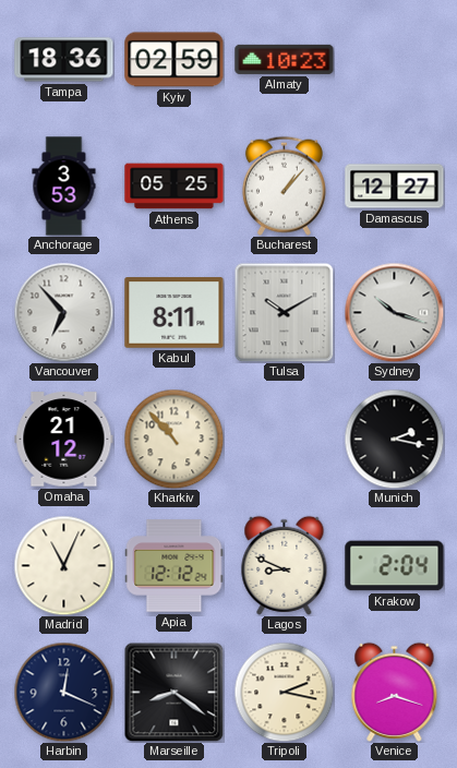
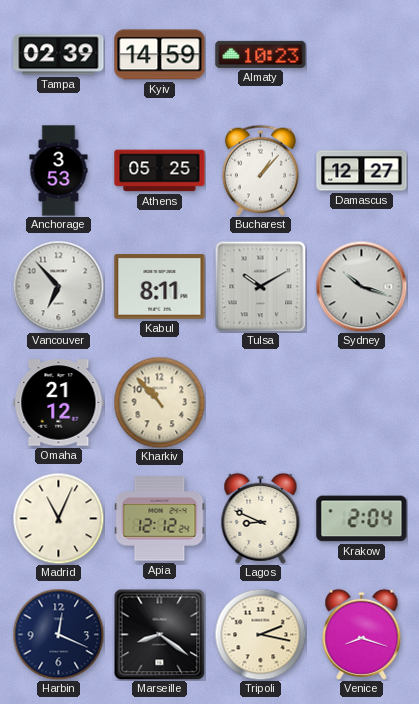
Tampa: 18:36 -> 02:39
Kyiv: 02:59 -> 14:59
Munich: 2:17 -> none
